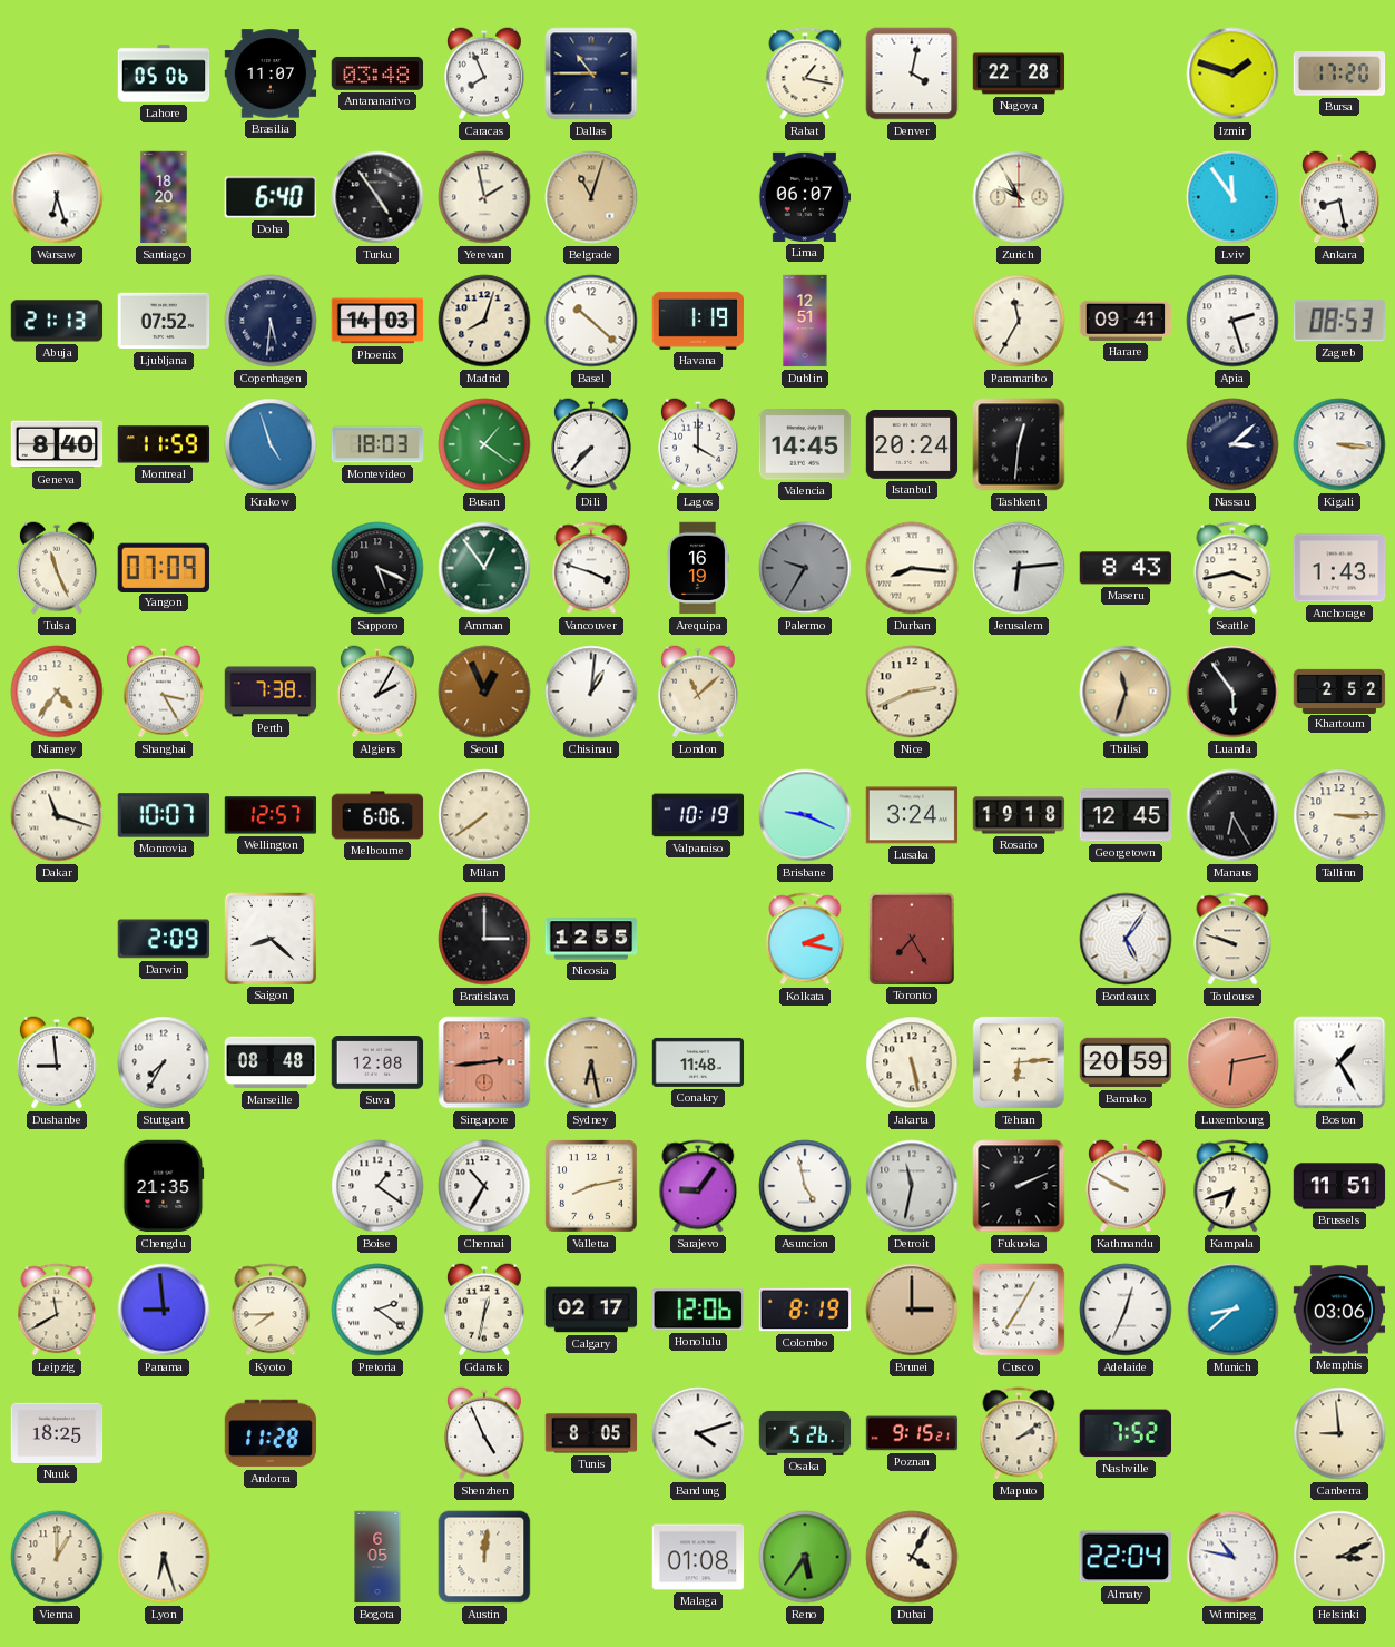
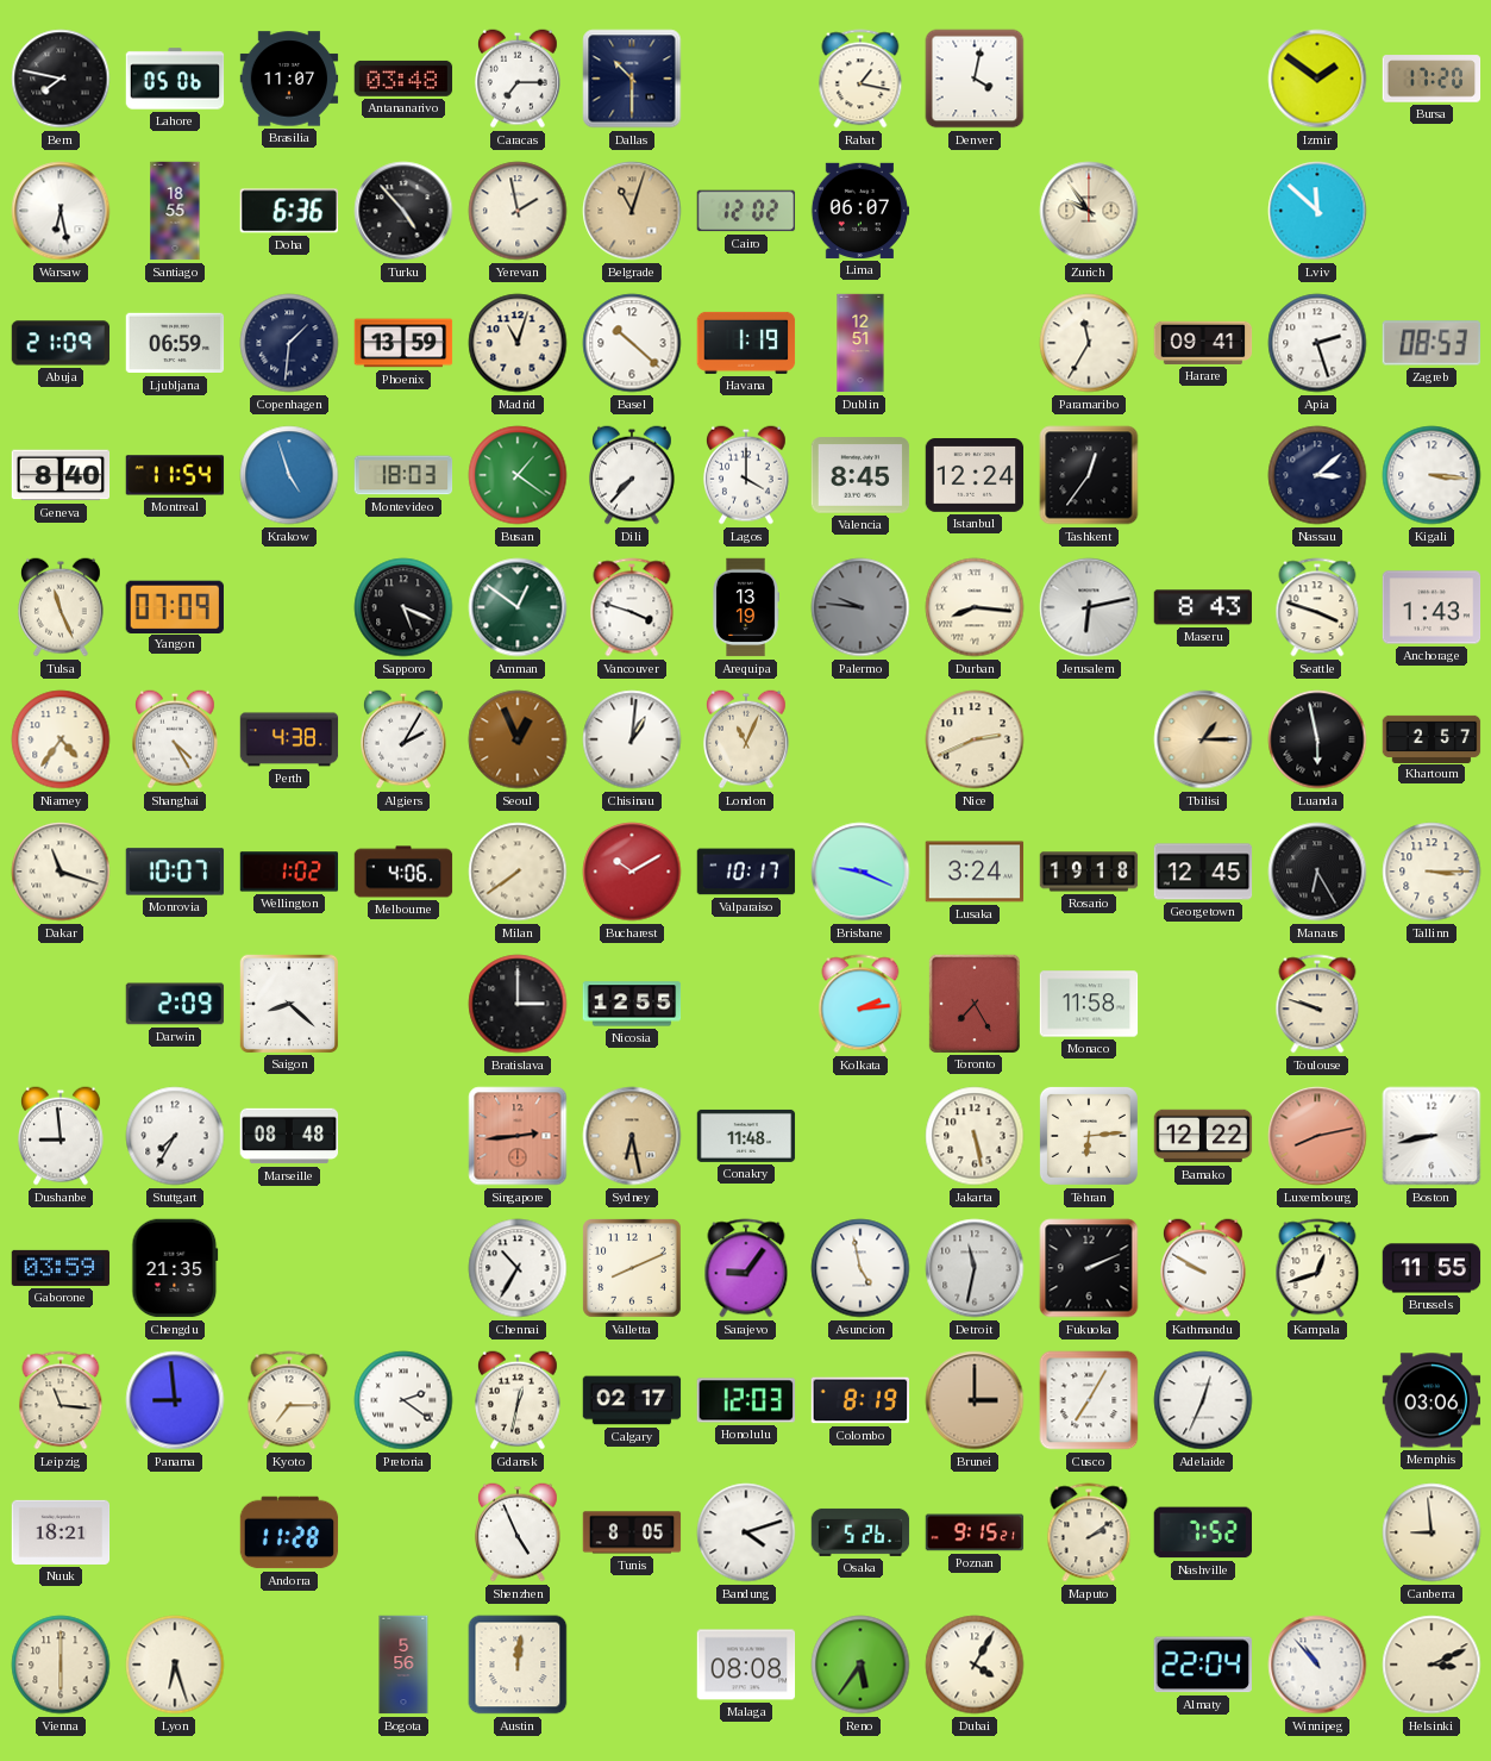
Bern: none -> 7:47
Caracas: 7:56 -> 7:15
Dallas: 10:45 -> 10:30
Nagoya: 22:28 -> none
Izmir: 1:48 -> 1:51
Warsaw: 6:27 -> 6:28
Santiago: 18:20 -> 18:55
Doha: 6:40 -> 6:36
Turku: 4:54 -> 4:53
Cairo: none -> 12:02
Zurich: 9:55 -> 9:54
Lviv: 11:54 -> 11:52
Ankara: 8:28 -> none
Abuja: 21:13 -> 21:09
Ljubljana: 07:52 -> 06:59
Copenhagen: 5:31 -> 1:31
Phoenix: 14:03 -> 13:59
Madrid: 8:03 -> 11:03
Montreal: 11:59 -> 11:54
Valencia: 14:45 -> 8:45
Istanbul: 20:24 -> 12:24
Tashkent: 12:31 -> 12:36
Amman: 12:54 -> 12:51
Arequipa: 16:19 -> 13:19
Palermo: 9:35 -> 9:46
Jerusalem: 6:14 -> 6:13
Seattle: 3:43 -> 3:48
Shanghai: 3:25 -> 4:25
Perth: 7:38 -> 4:38
London: 11:08 -> 11:04
Tbilisi: 11:33 -> 1:15
Luanda: 5:54 -> 5:58
Khartoum: 2:52 -> 2:57
Wellington: 12:57 -> 1:02
Melbourne: 6:06 -> 4:06
Bucharest: none -> 10:10
Valparaiso: 10:19 -> 10:17
Kolkata: 2:17 -> 2:14
Monaco: none -> 11:58
Bordeaux: 5:06 -> none
Suva: 12:08 -> none
Bamako: 20:59 -> 12:22
Luxembourg: 6:13 -> 8:13
Boston: 1:25 -> 8:43
Gaborone: none -> 03:59
Boise: 1:21 -> none
Valletta: 8:13 -> 8:11
Kampala: 6:42 -> 12:42
Brussels: 11:51 -> 11:55
Leipzig: 11:40 -> 11:16
Kyoto: 7:45 -> 7:15
Honolulu: 12:06 -> 12:03
Munich: 8:38 -> none
Nuuk: 18:25 -> 18:21
Vienna: 1:00 -> 6:00
Bogota: 6:05 -> 5:56
Malaga: 01:08 -> 08:08
Winnipeg: 10:47 -> 10:53
